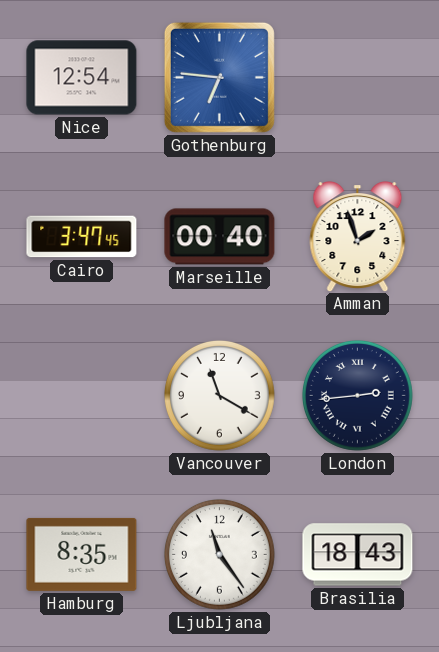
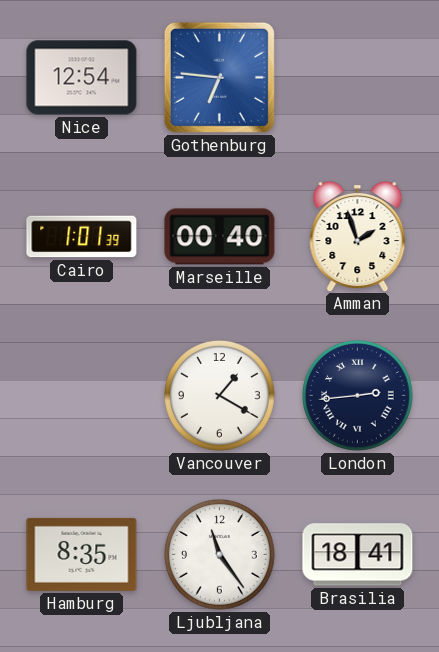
Cairo: 3:47 -> 1:01
Vancouver: 11:20 -> 1:20
Brasilia: 18:43 -> 18:41
